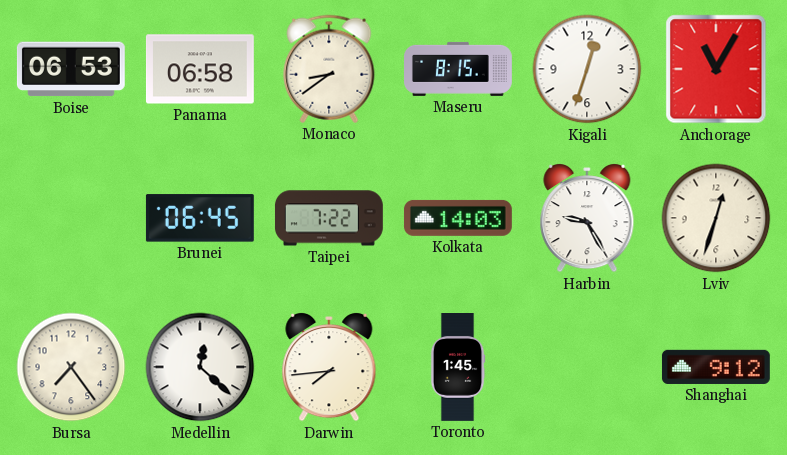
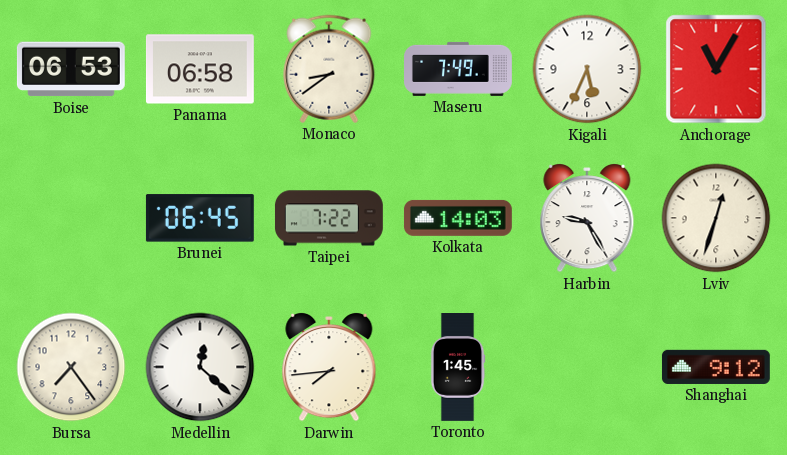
Maseru: 8:15 -> 7:49
Kigali: 12:33 -> 5:34
